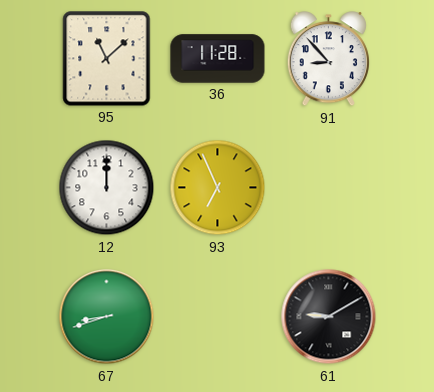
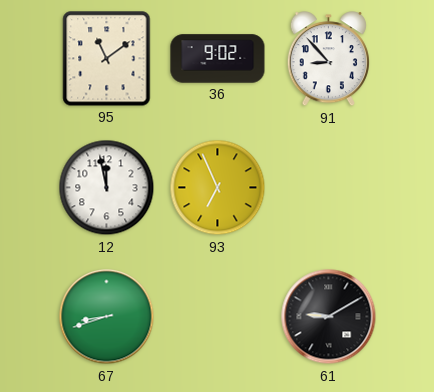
95: 11:08 -> 11:09
36: 11:28 -> 9:02
12: 12:00 -> 11:58
